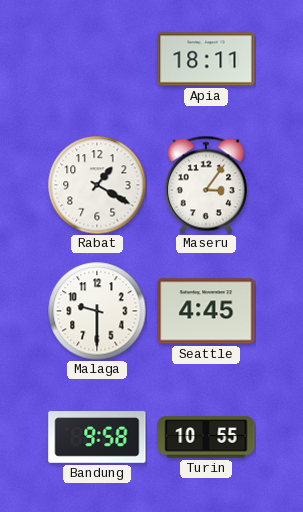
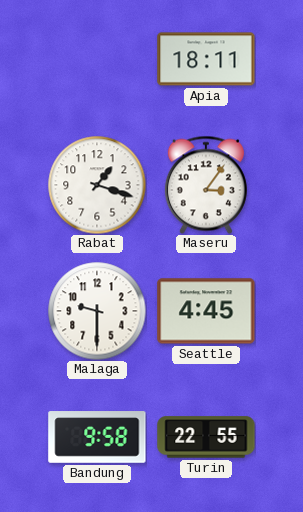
Rabat: 1:20 -> 1:18
Turin: 10:55 -> 22:55
